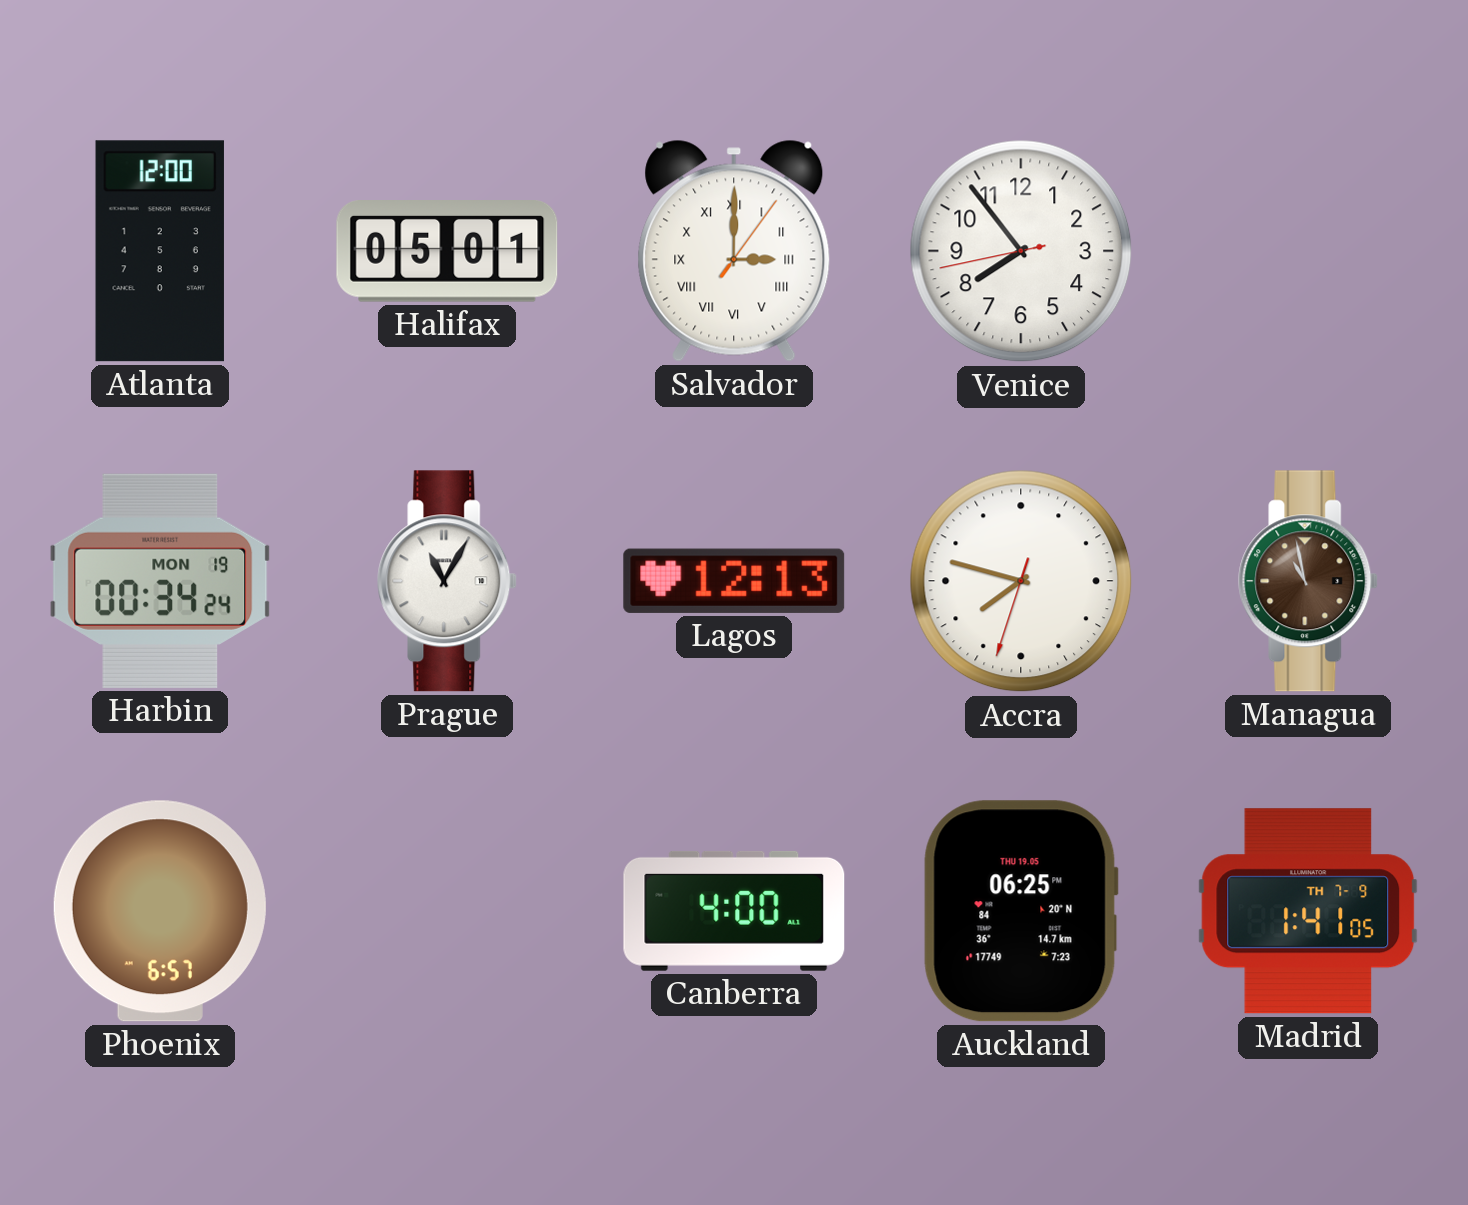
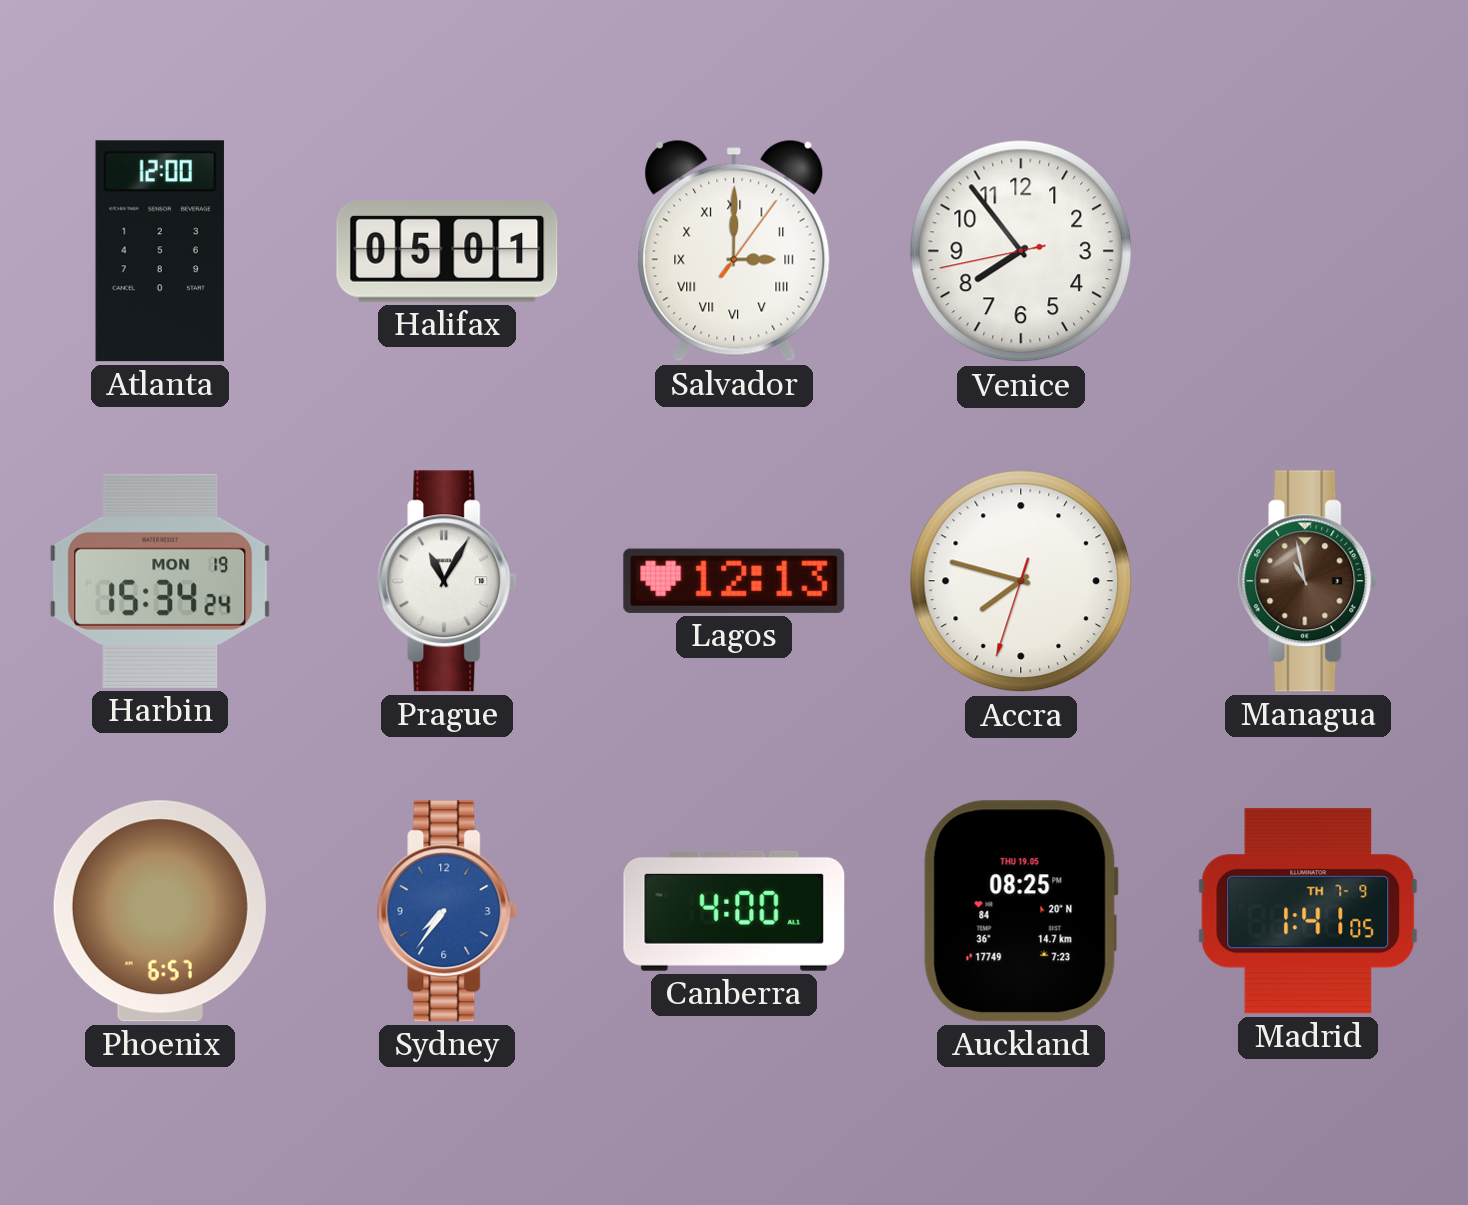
Harbin: 00:34 -> 15:34
Sydney: none -> 7:36
Auckland: 06:25 -> 08:25
